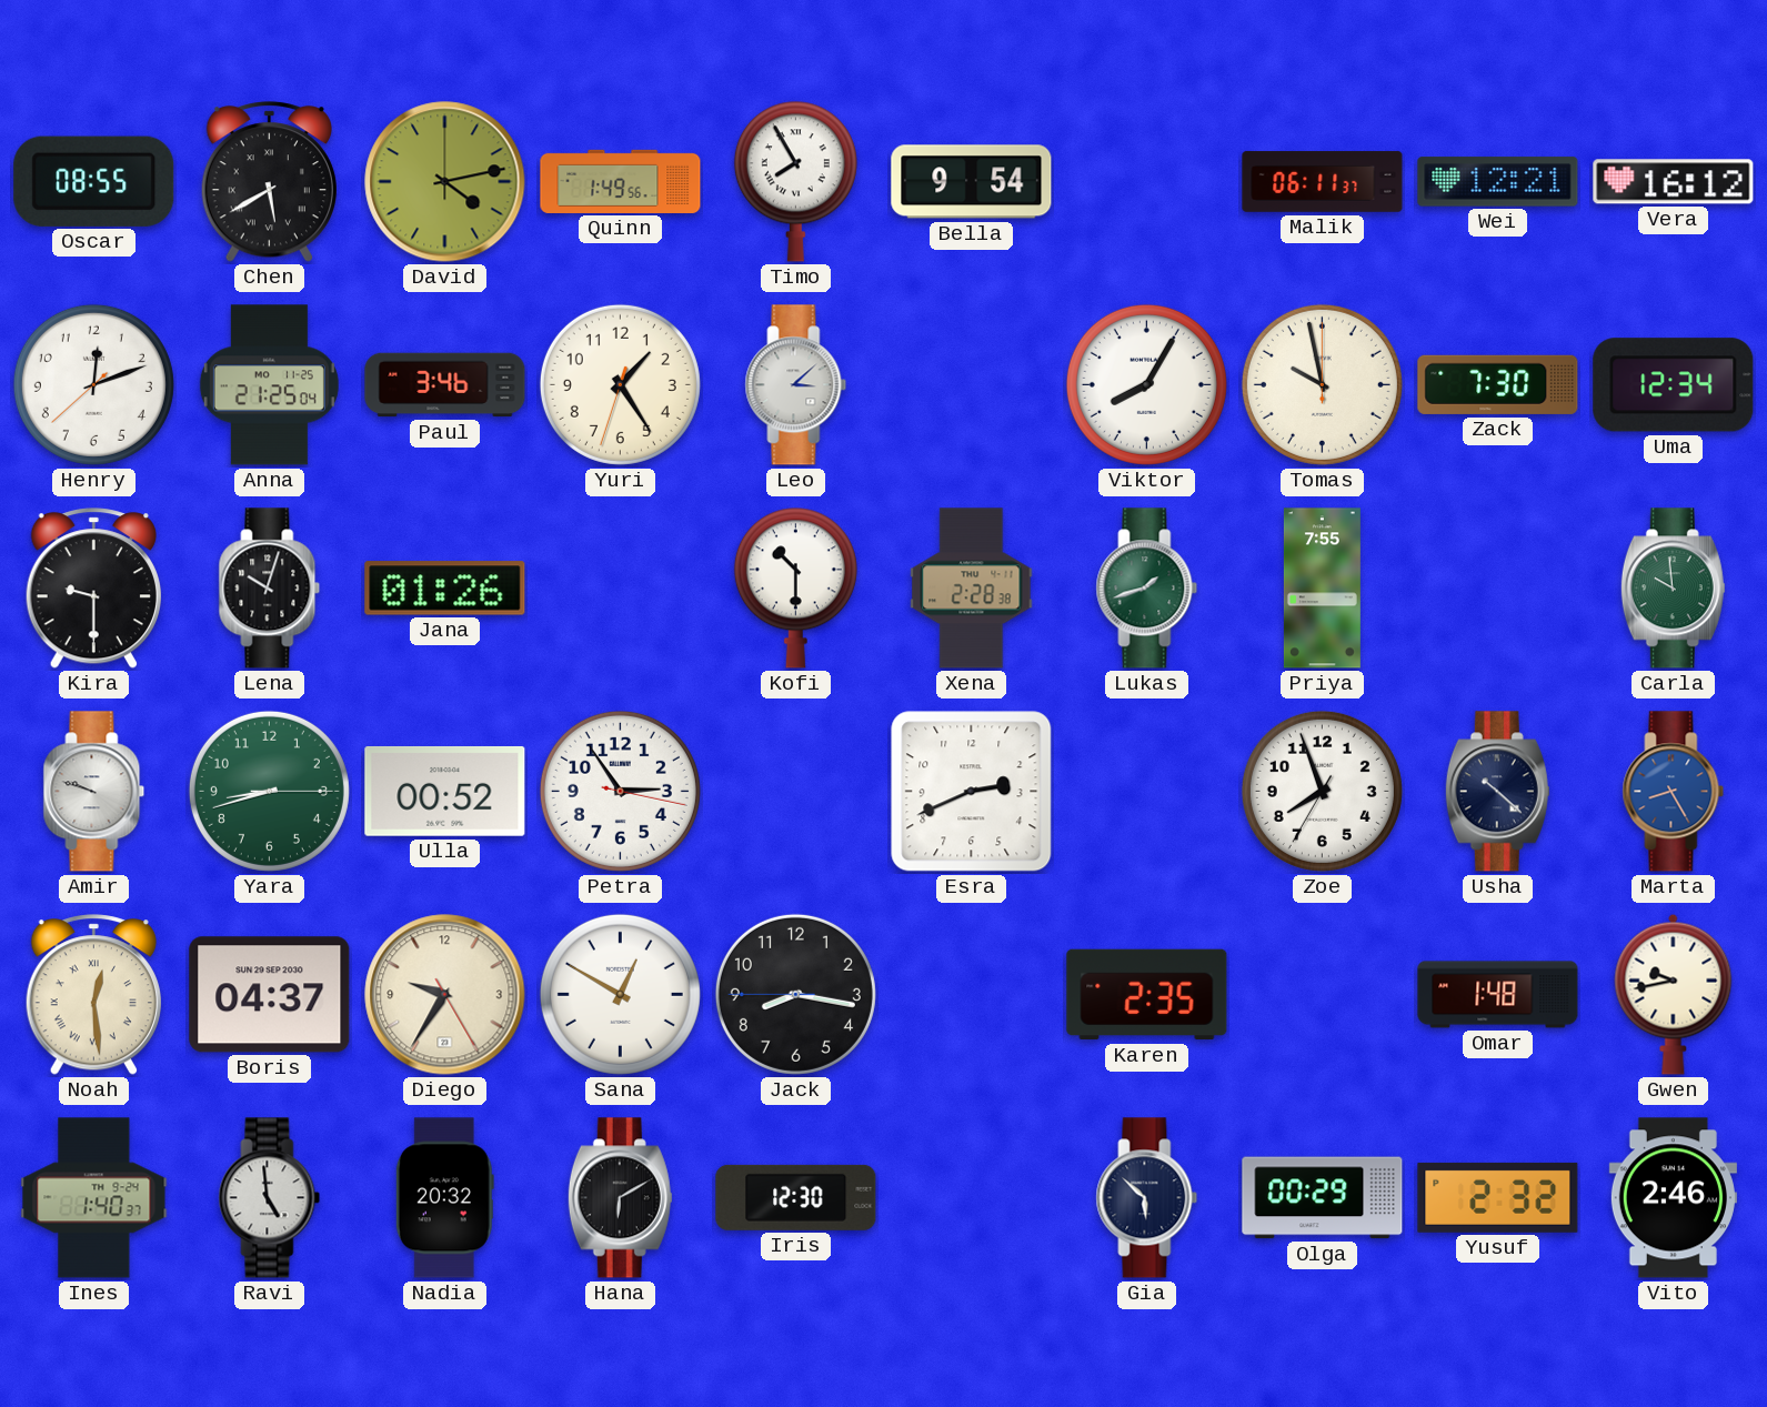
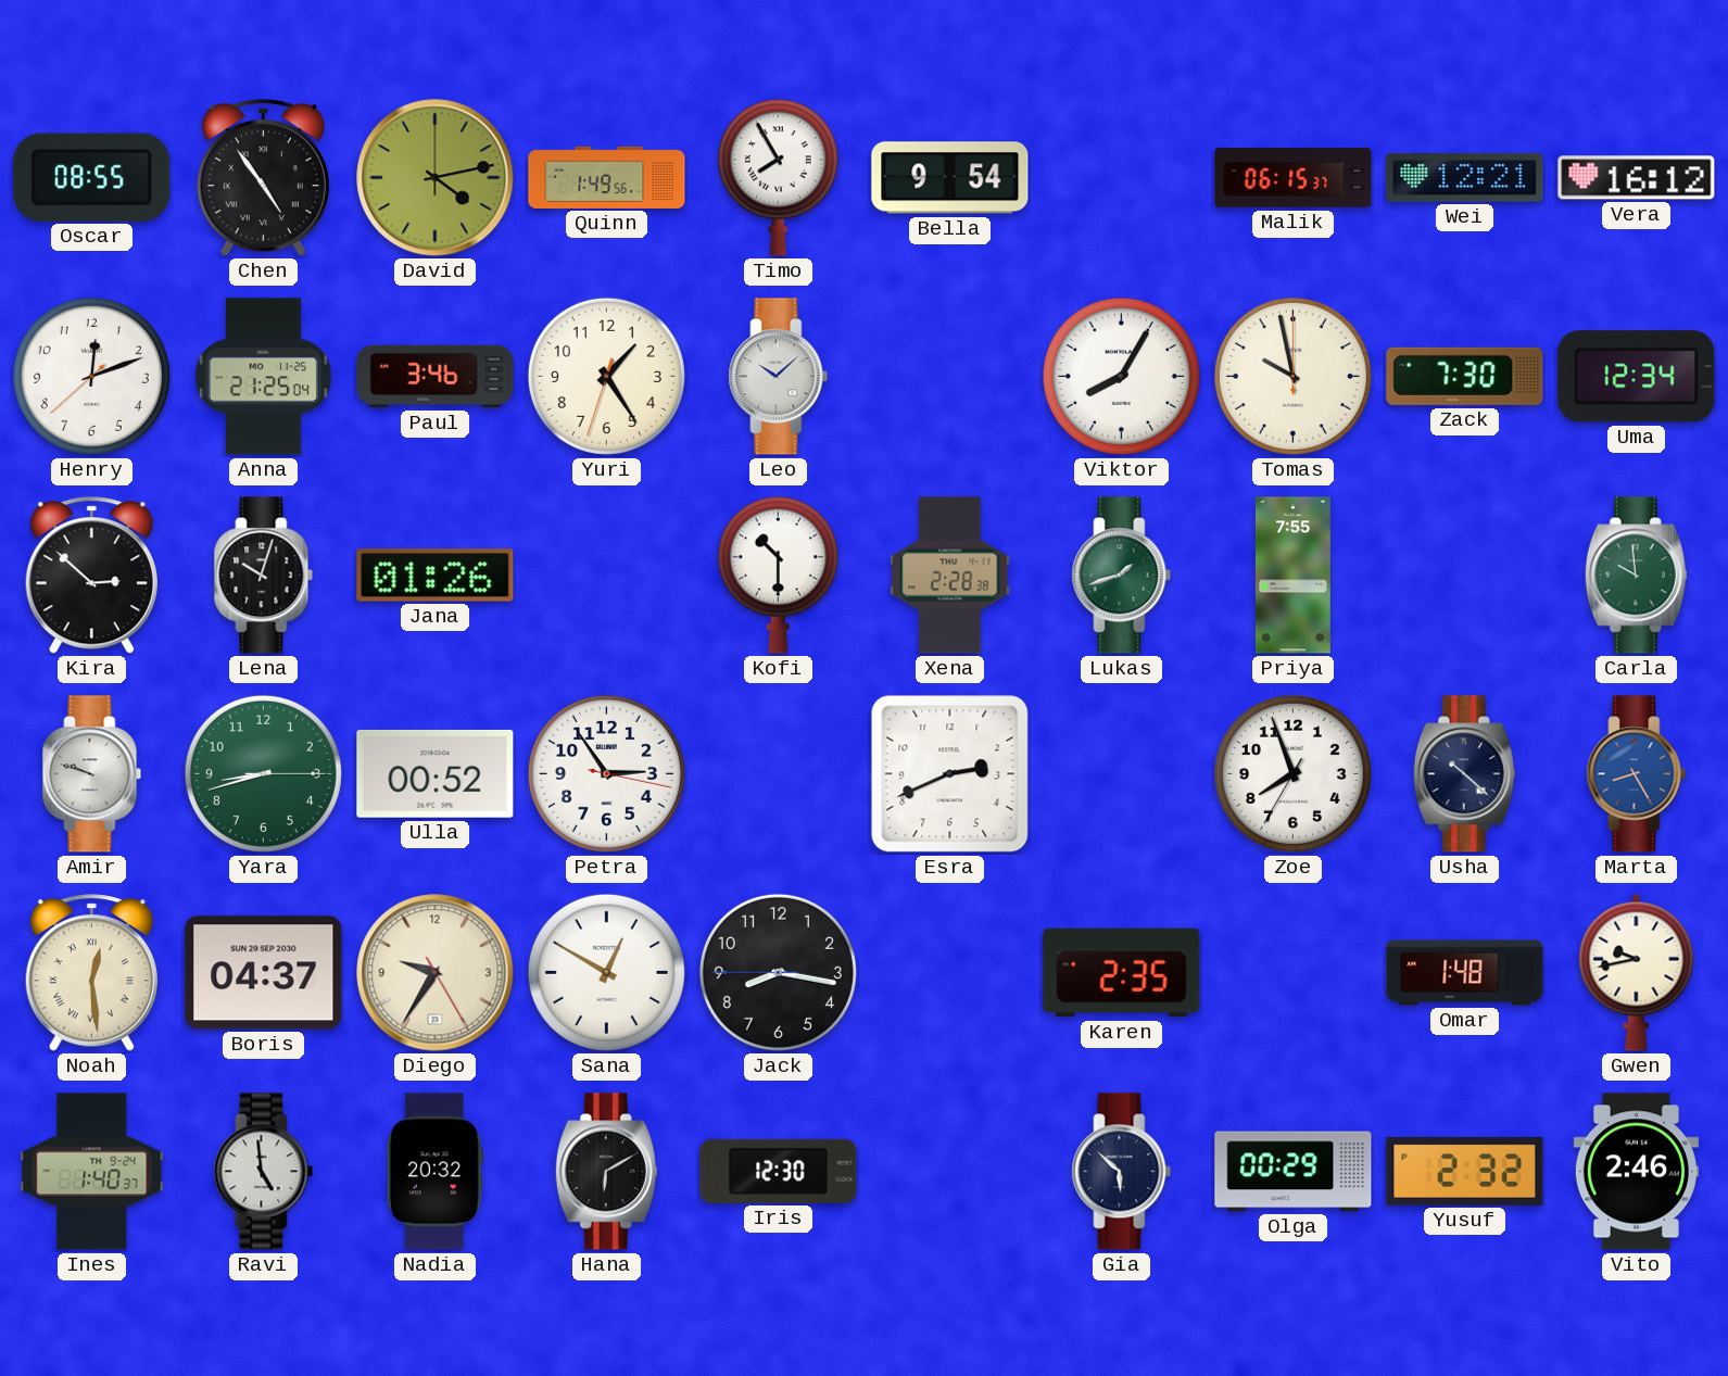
Chen: 5:40 -> 4:54
Malik: 06:11 -> 06:15
Leo: 3:08 -> 10:08
Kira: 9:30 -> 2:52
